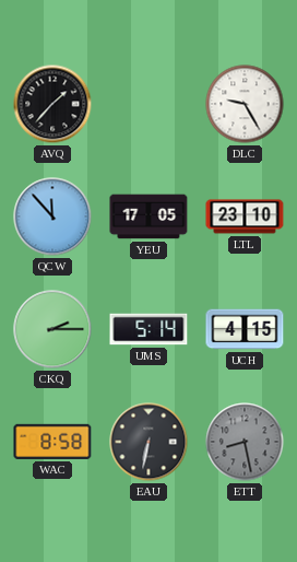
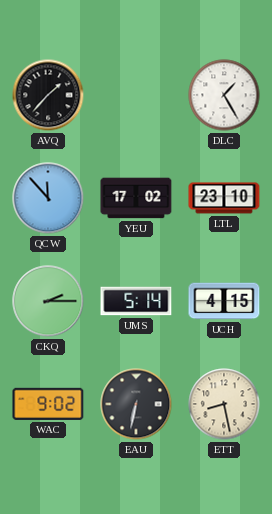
DLC: 9:25 -> 1:25
YEU: 17:05 -> 17:02
WAC: 8:58 -> 9:02
ETT dial: grey -> cream
